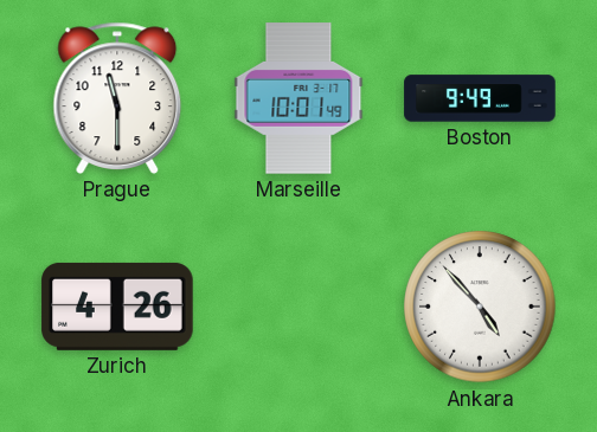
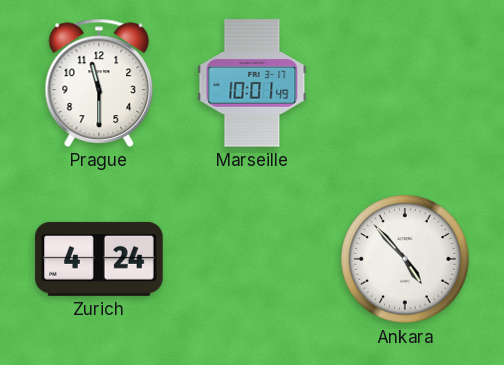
Boston: 9:49 -> none
Zurich: 4:26 -> 4:24
